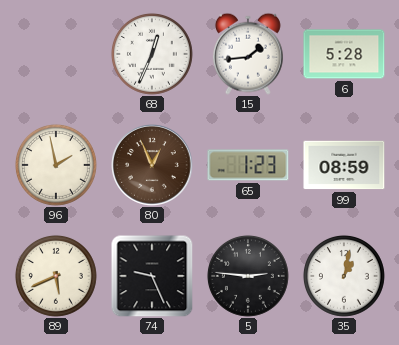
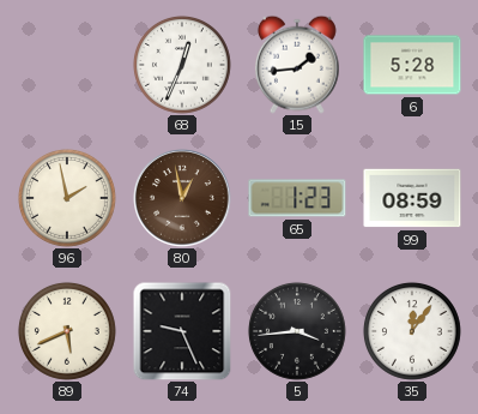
80: 12:56 -> 12:58
5: 2:46 -> 3:44
35: 1:02 -> 12:06
